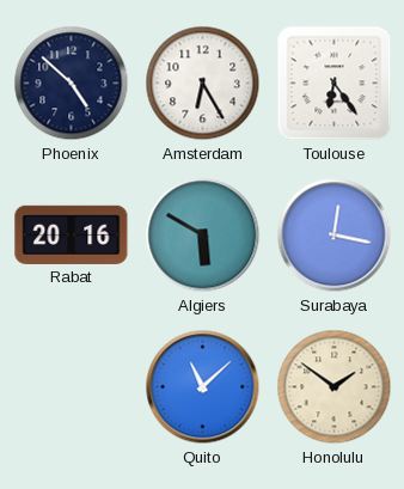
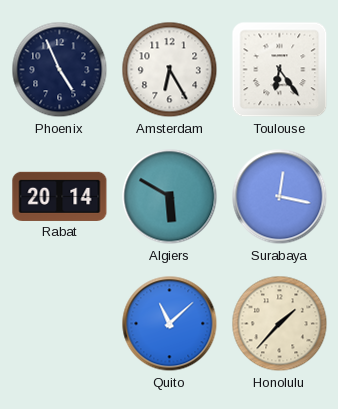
Phoenix: 4:52 -> 4:56
Rabat: 20:16 -> 20:14
Honolulu: 1:51 -> 1:37
